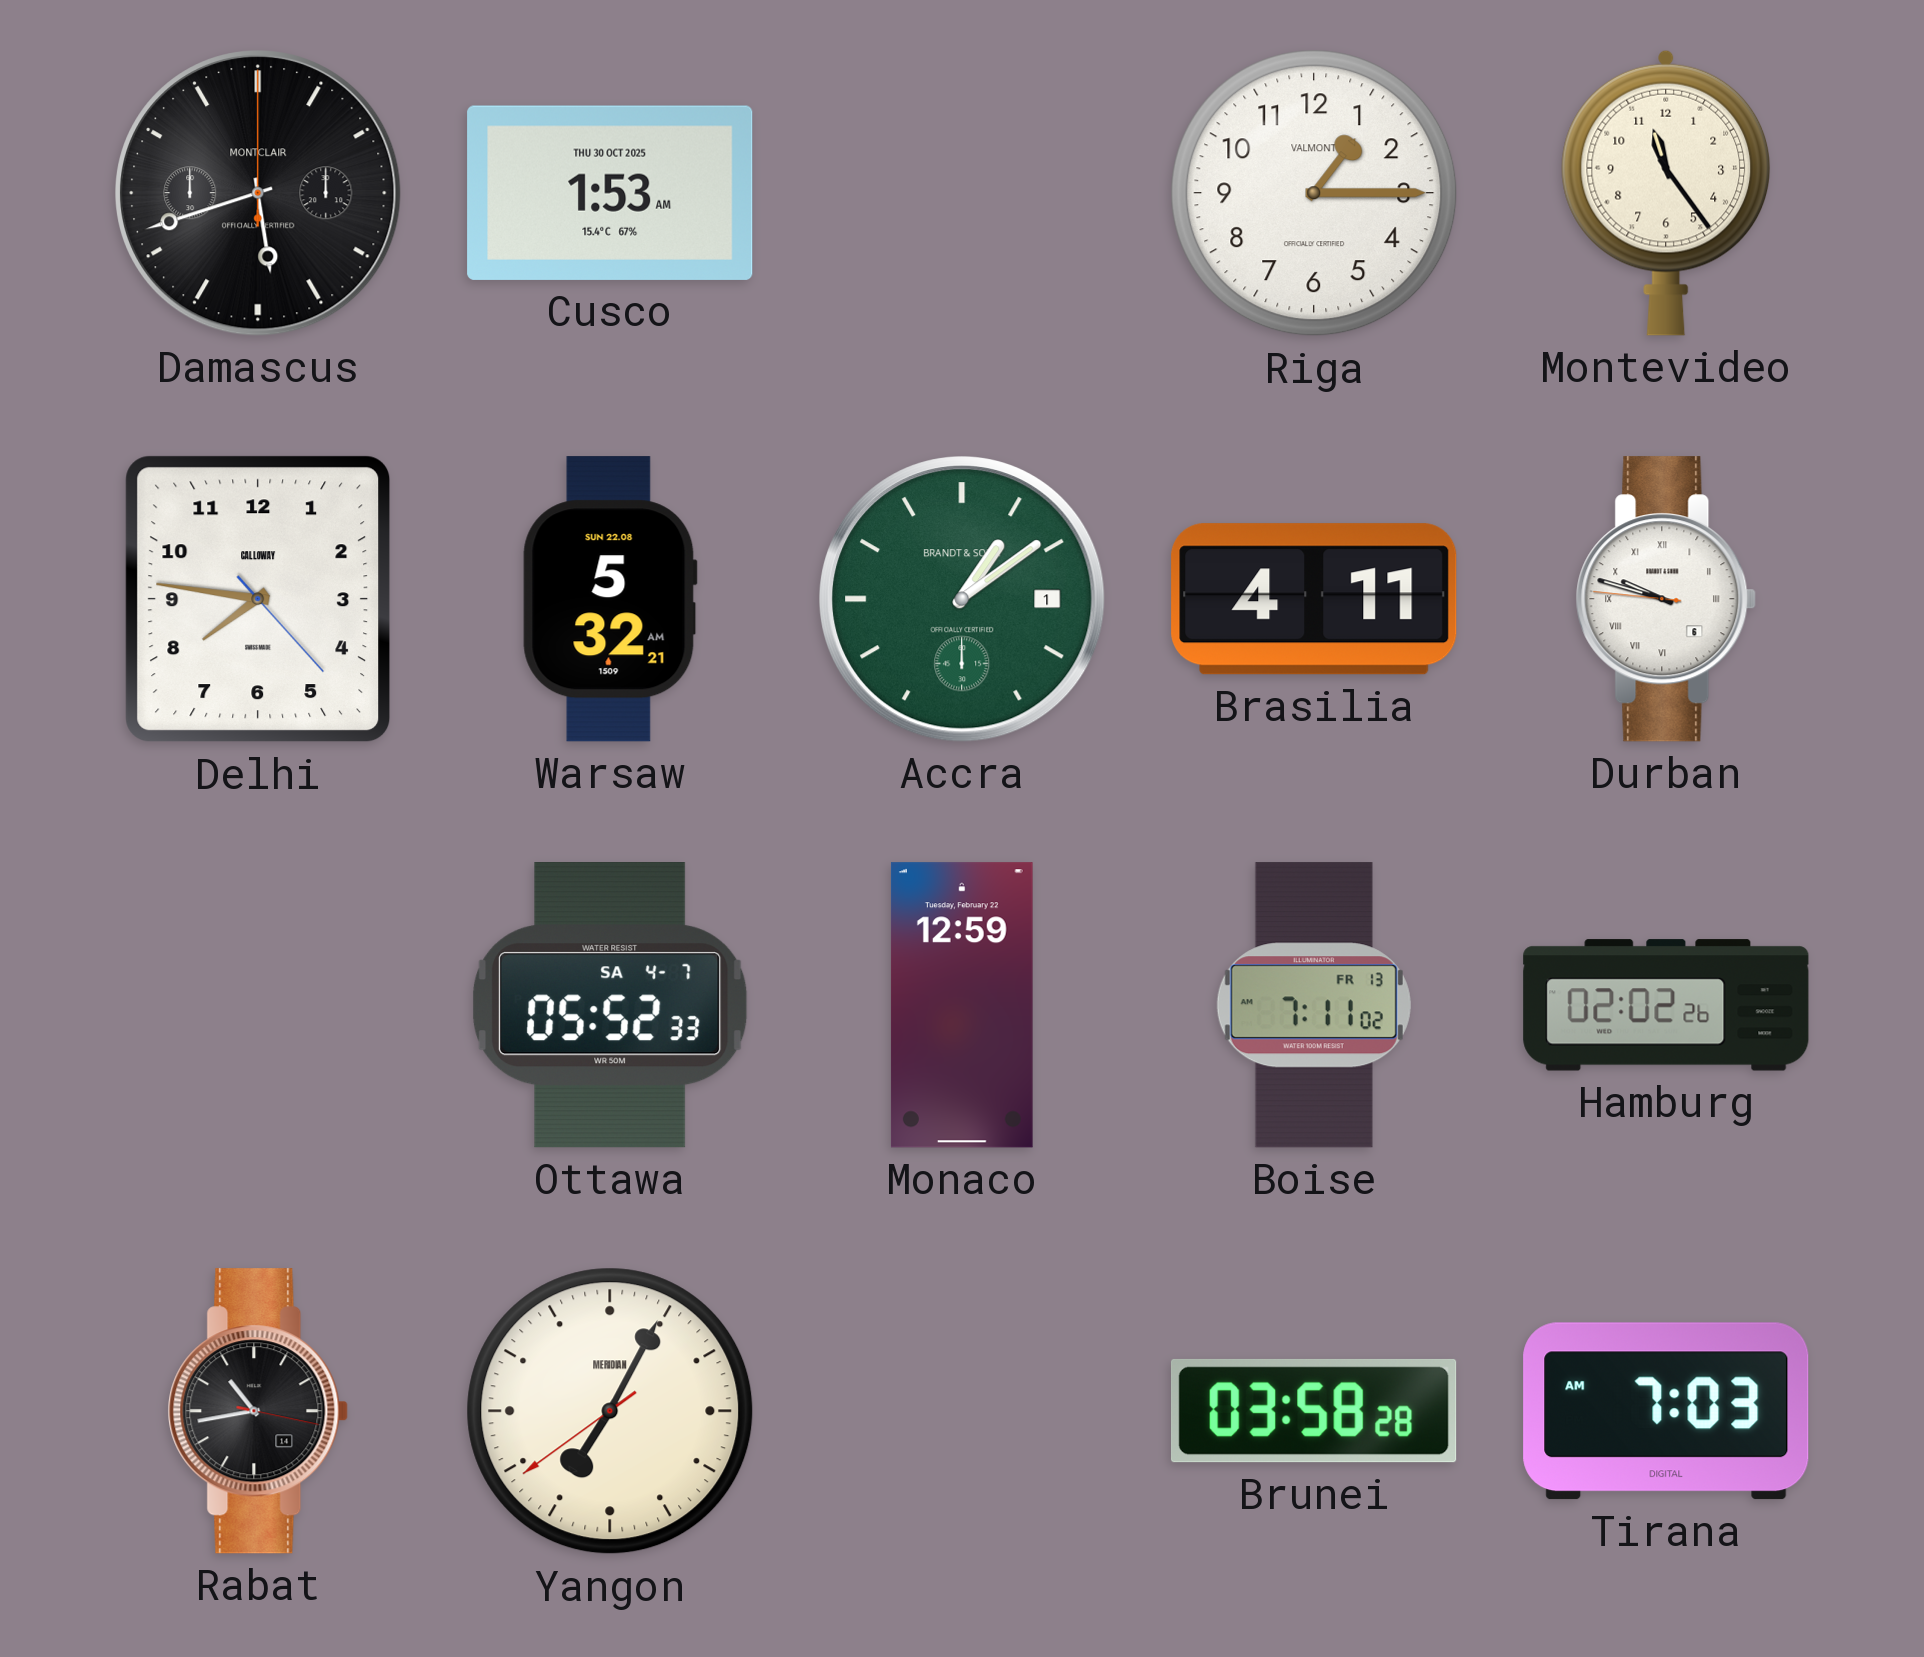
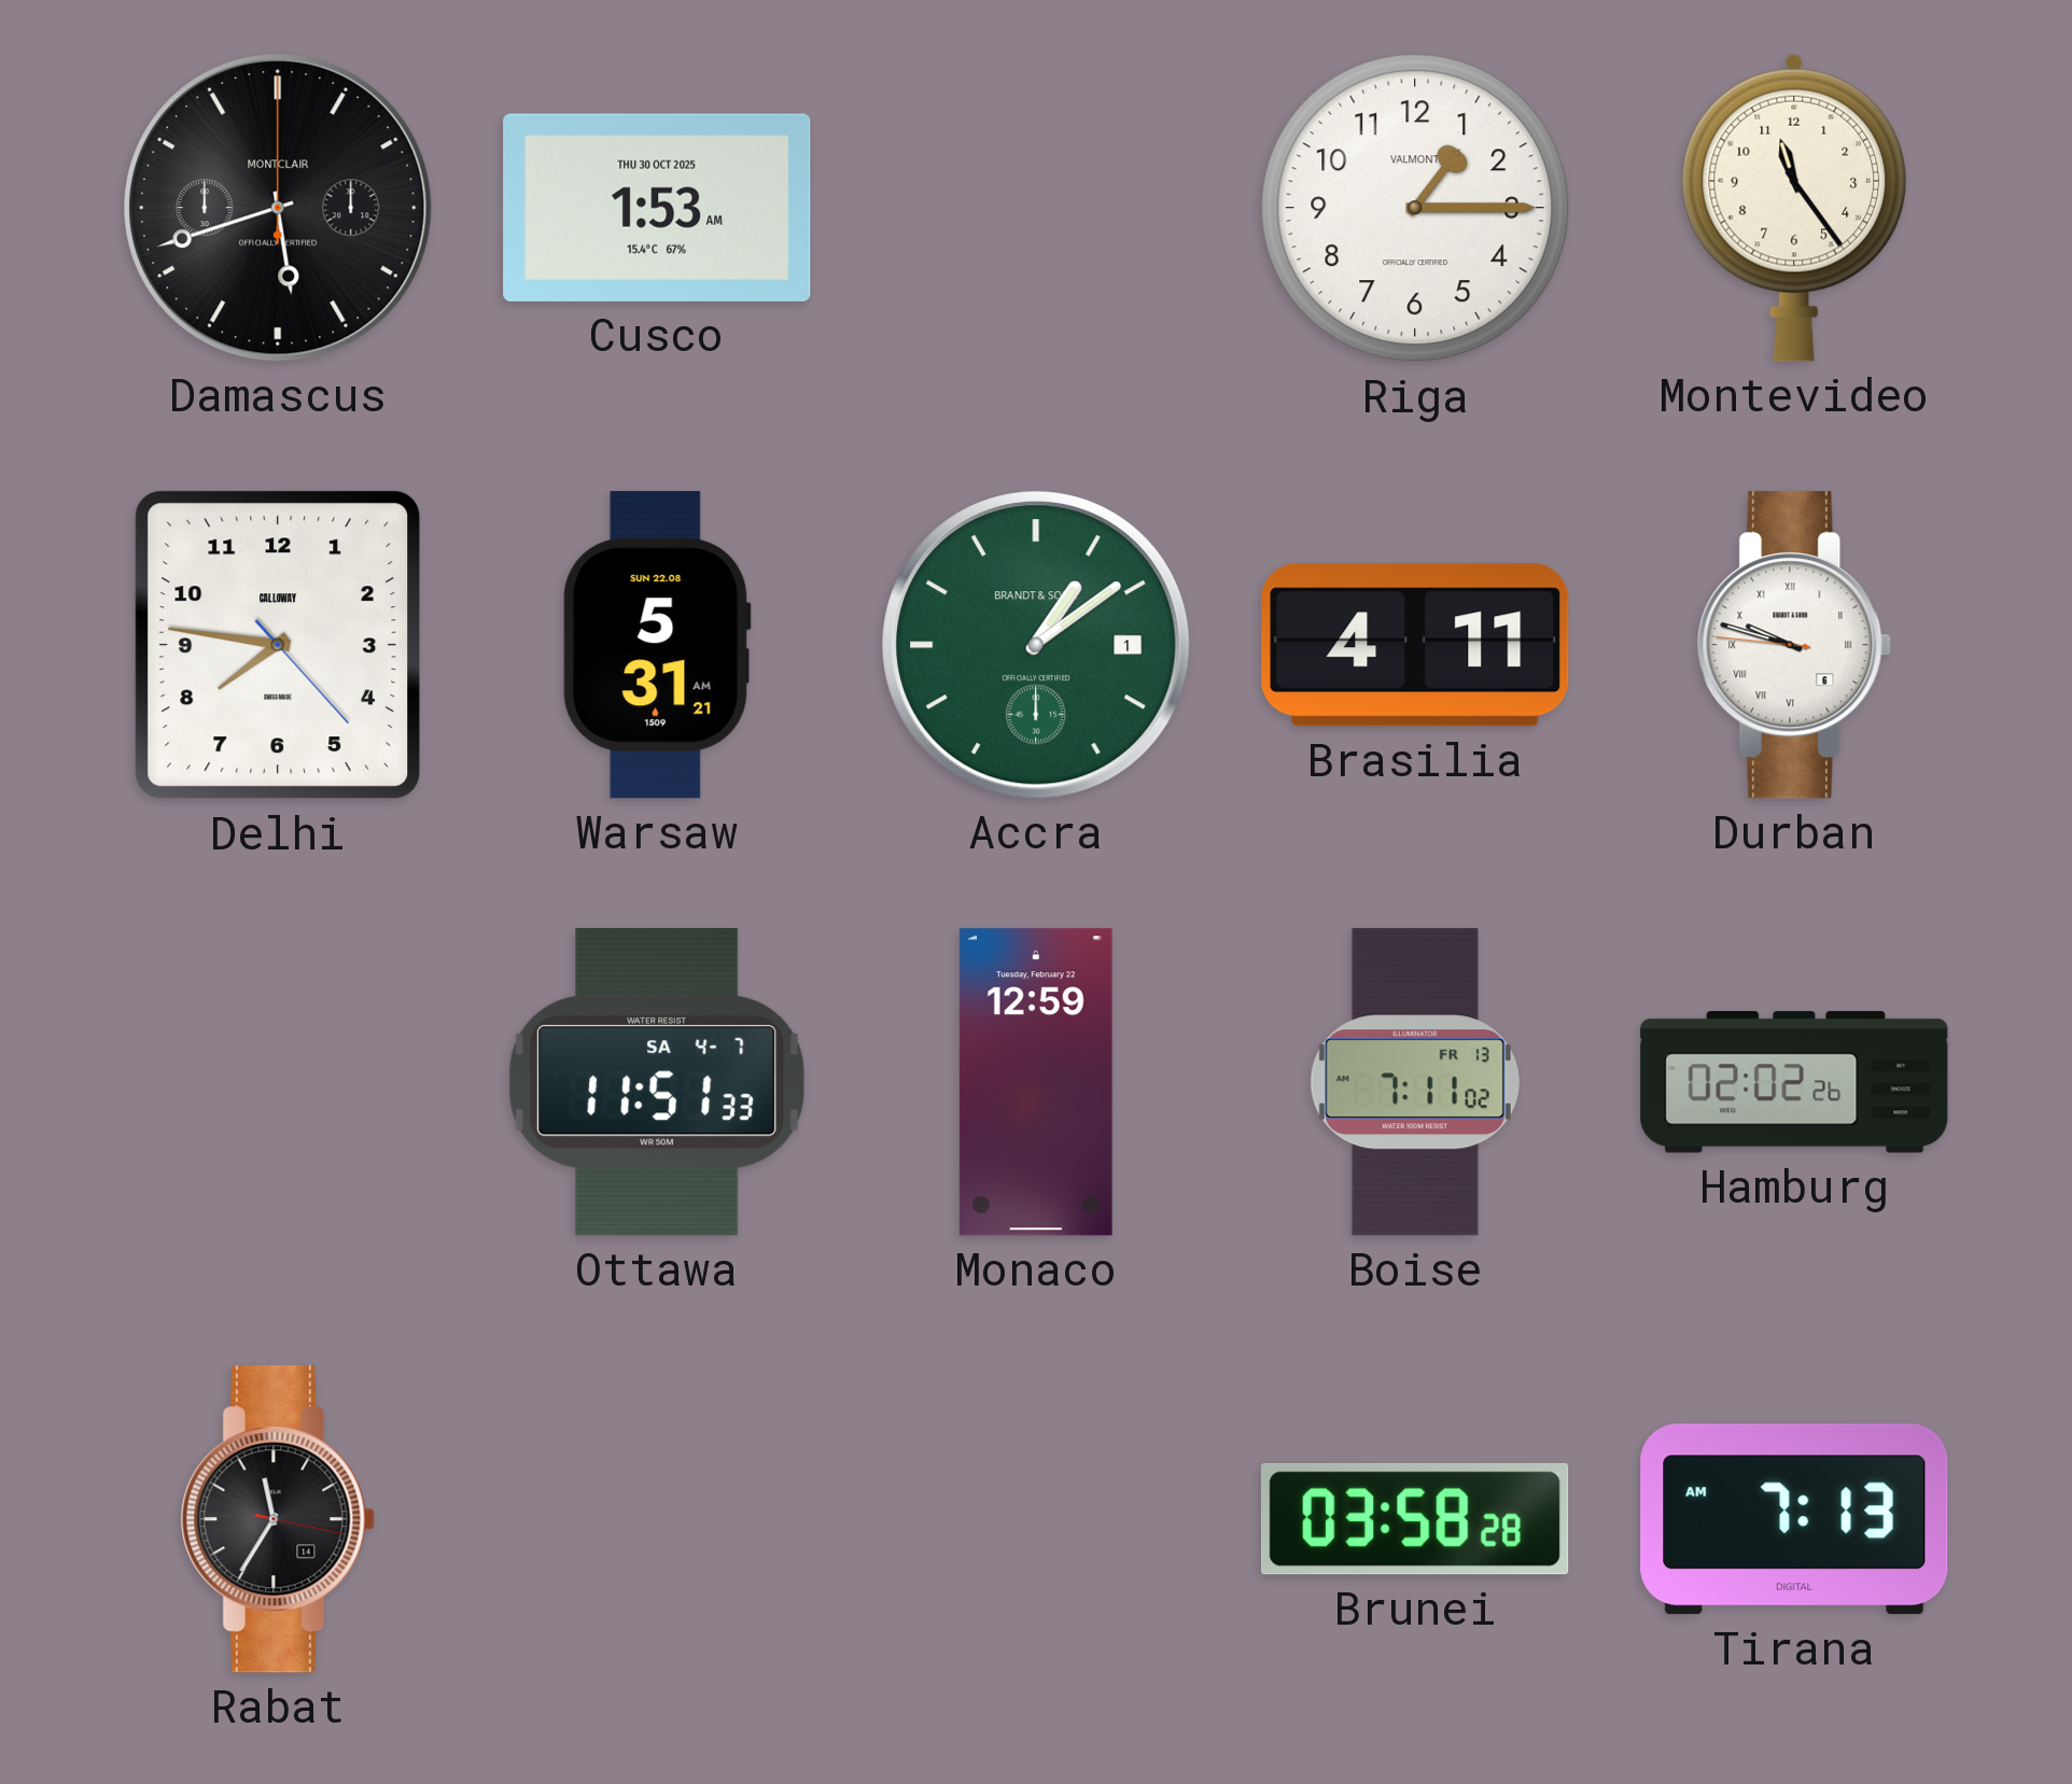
Warsaw: 5:32 -> 5:31
Ottawa: 05:52 -> 11:51
Rabat: 10:43 -> 11:35
Yangon: 7:04 -> none
Tirana: 7:03 -> 7:13
